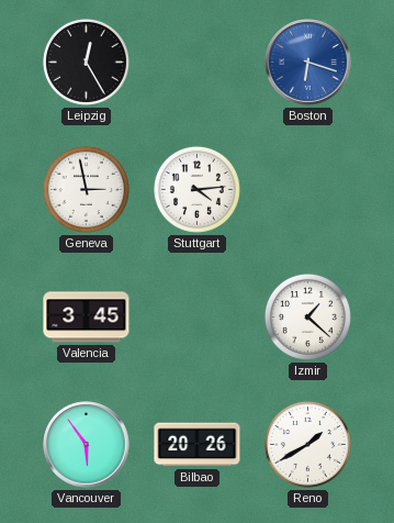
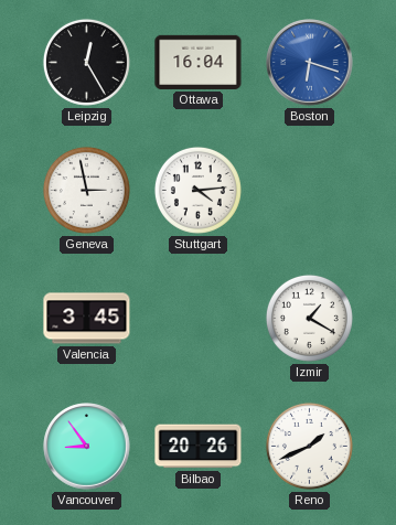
Ottawa: none -> 16:04
Izmir: 1:22 -> 1:20
Vancouver: 5:54 -> 8:54
Reno: 1:40 -> 1:41
